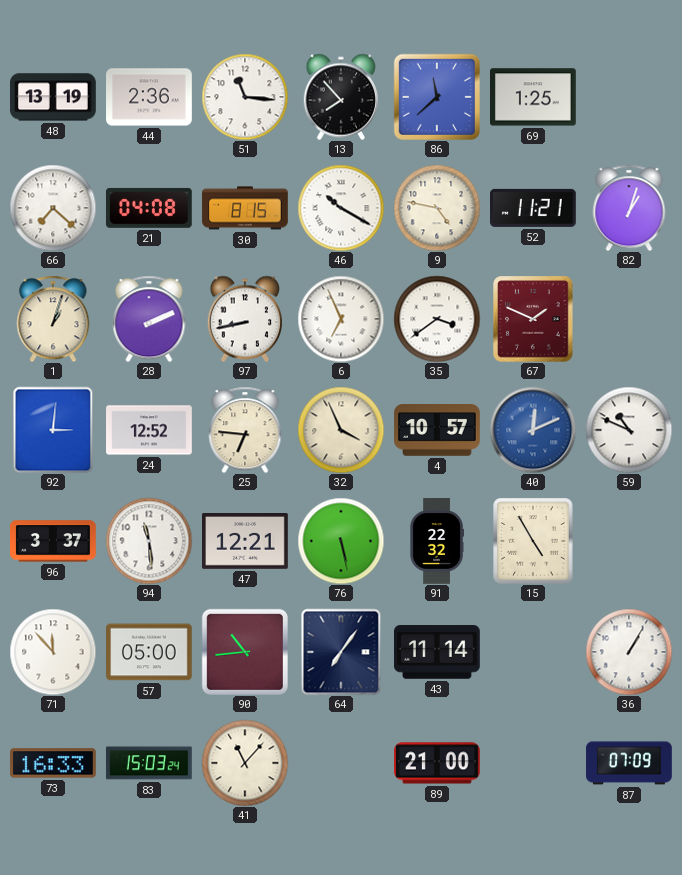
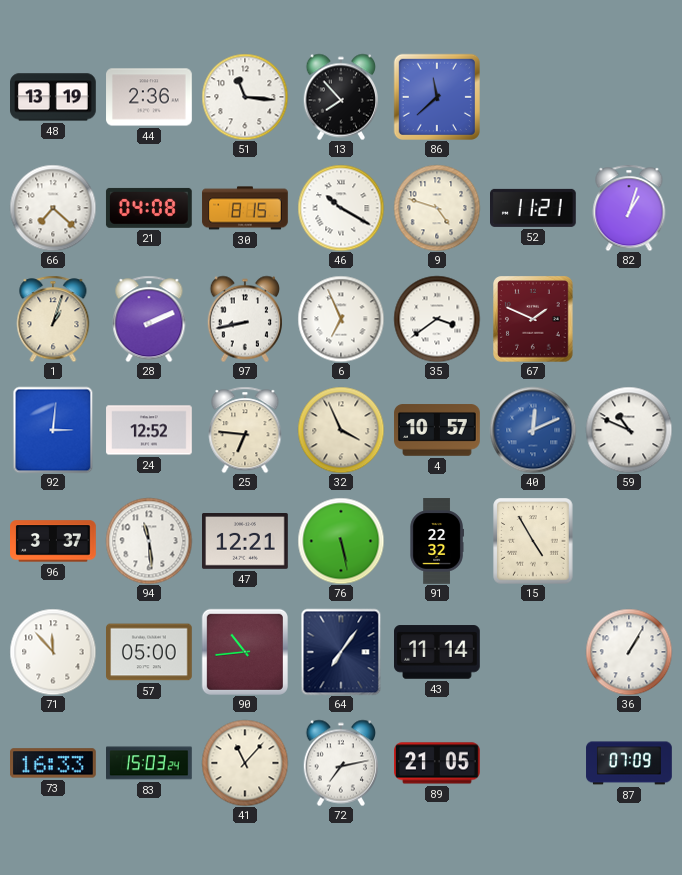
69: 1:25 -> none
9: 4:47 -> 4:48
72: none -> 7:13
89: 21:00 -> 21:05
